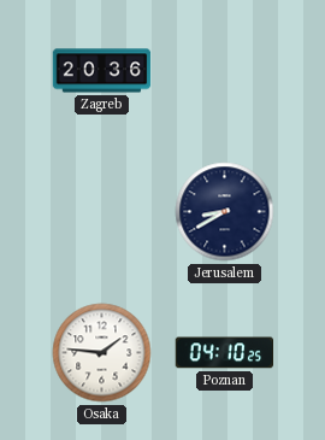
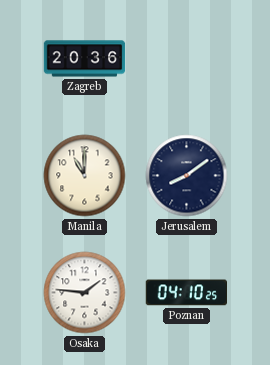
Manila: none -> 11:00
Jerusalem: 8:40 -> 8:09
